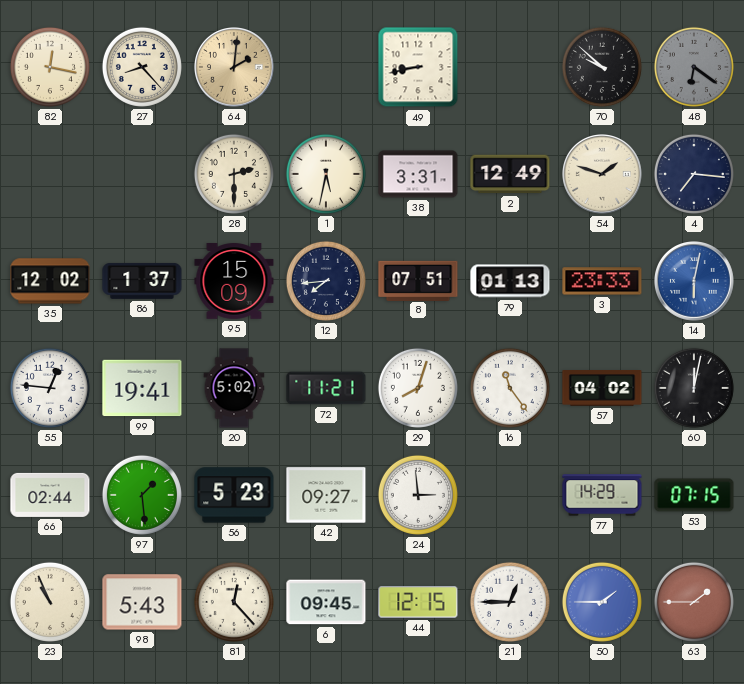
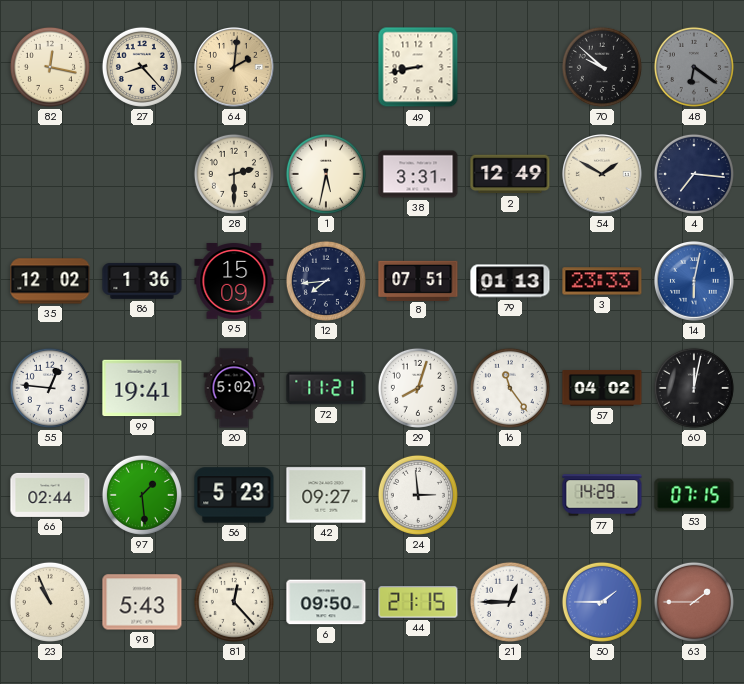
54: 1:48 -> 1:50
86: 1:37 -> 1:36
6: 09:45 -> 09:50
44: 12:15 -> 21:15
